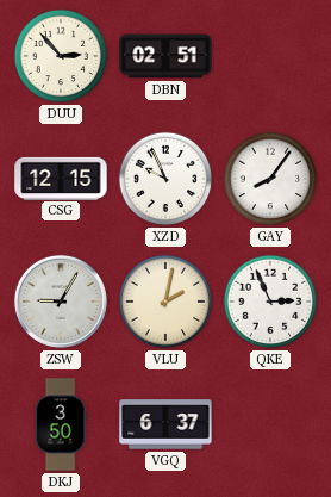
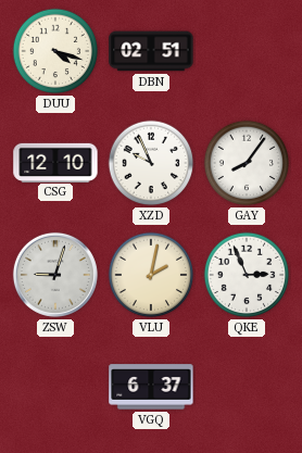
DUU: 2:53 -> 4:18
CSG: 12:15 -> 12:10
ZSW: 9:05 -> 9:03
DKJ: 3:50 -> none
